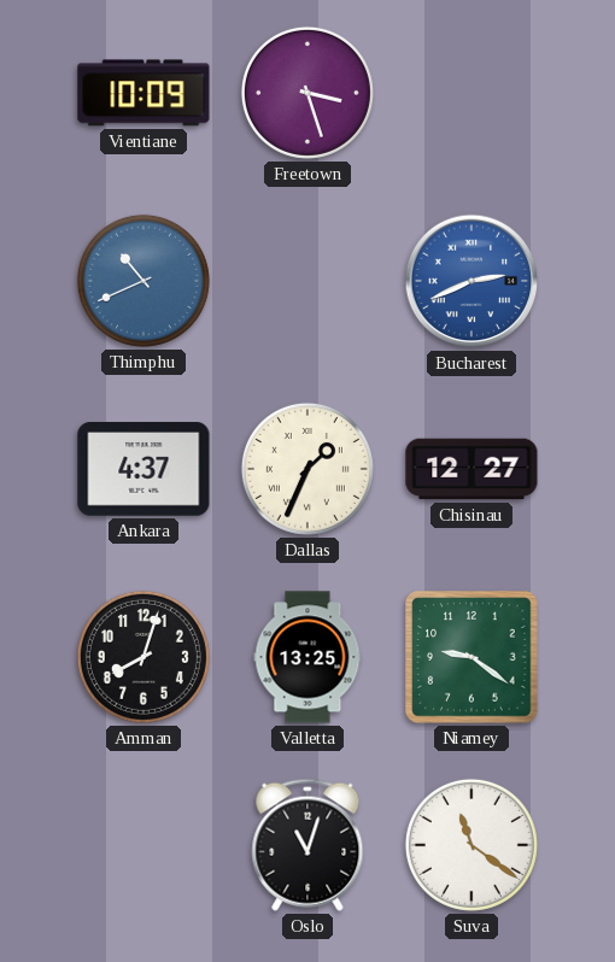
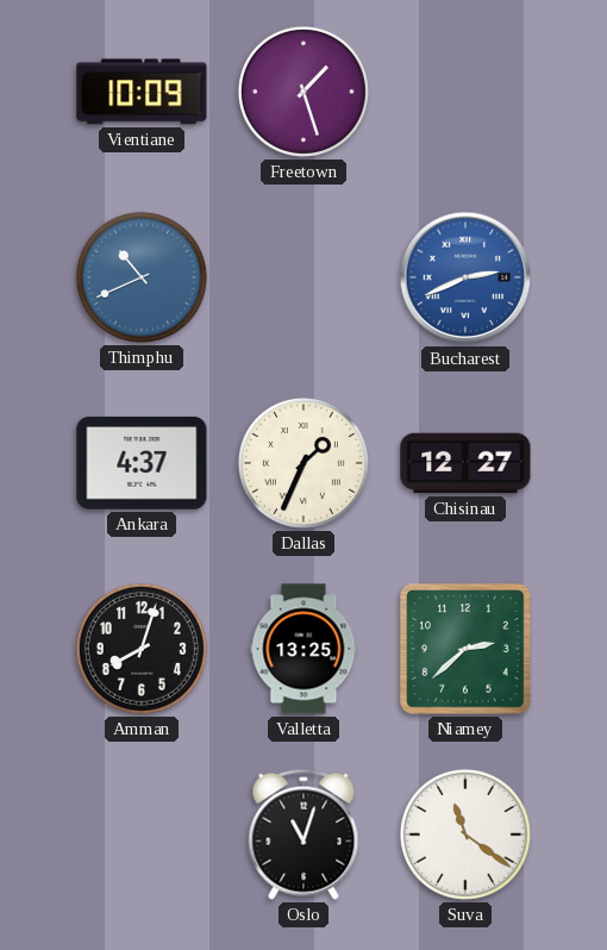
Freetown: 3:27 -> 1:27
Niamey: 9:21 -> 2:38
